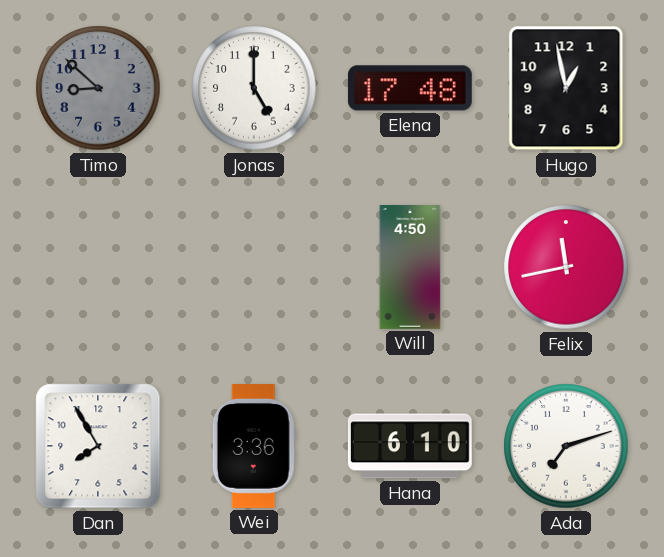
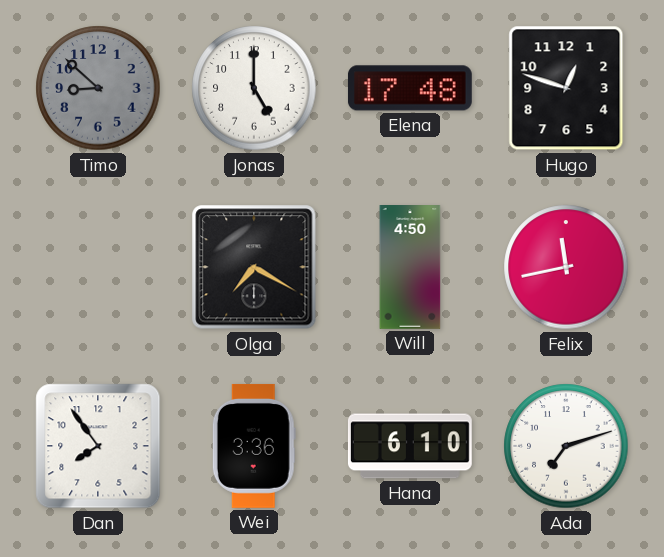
Hugo: 12:58 -> 12:48
Olga: none -> 7:20
Dan: 7:55 -> 7:54
